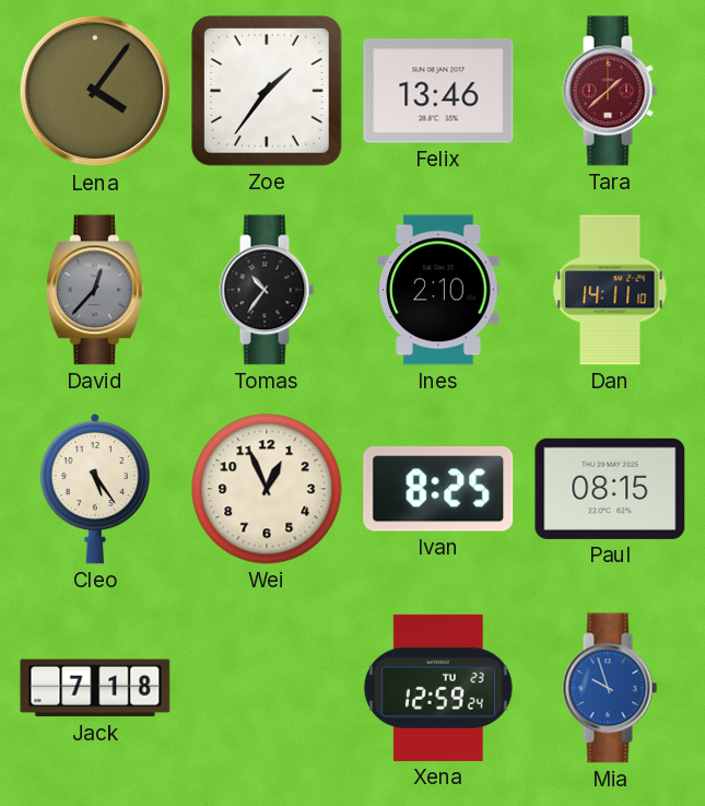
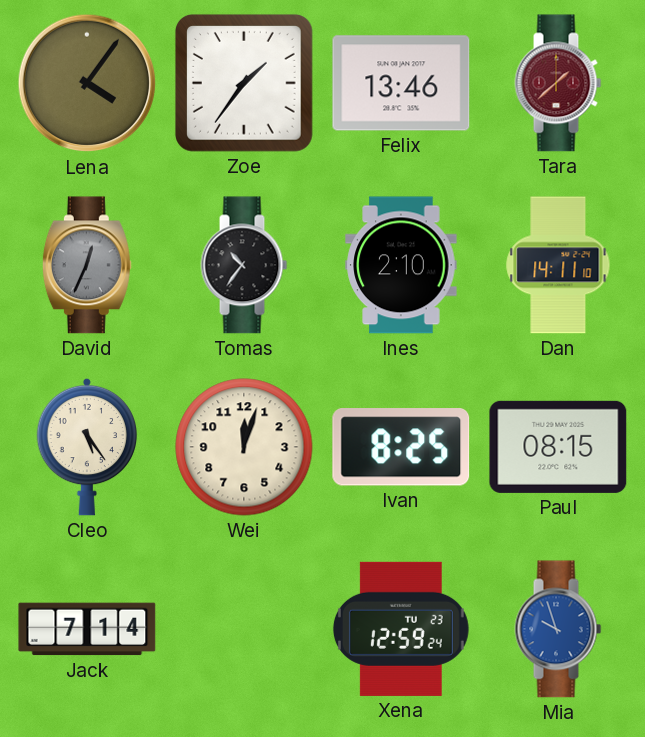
David: 12:37 -> 12:34
Wei: 12:56 -> 12:03
Jack: 7:18 -> 7:14
